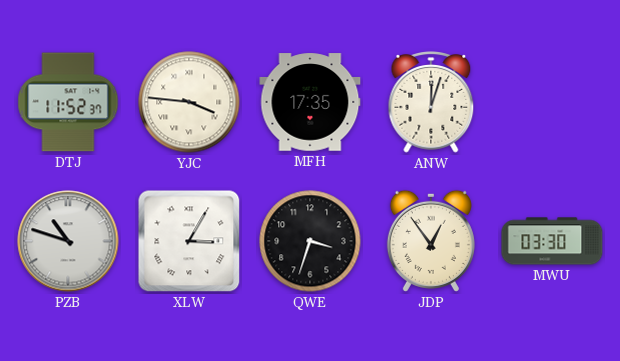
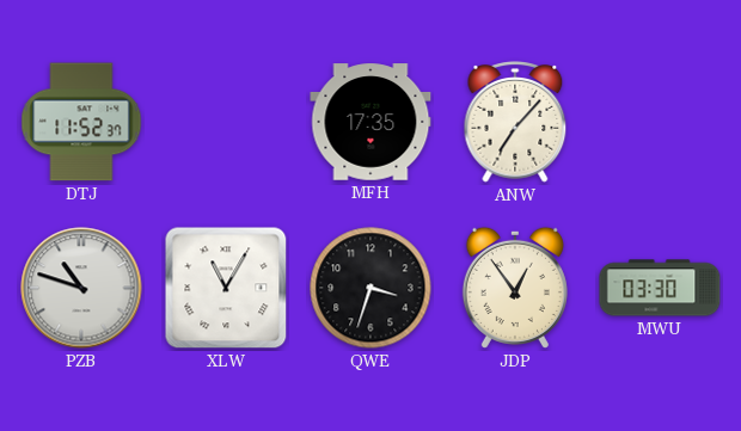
YJC: 3:46 -> none
ANW: 12:03 -> 7:07
XLW: 3:05 -> 11:05
